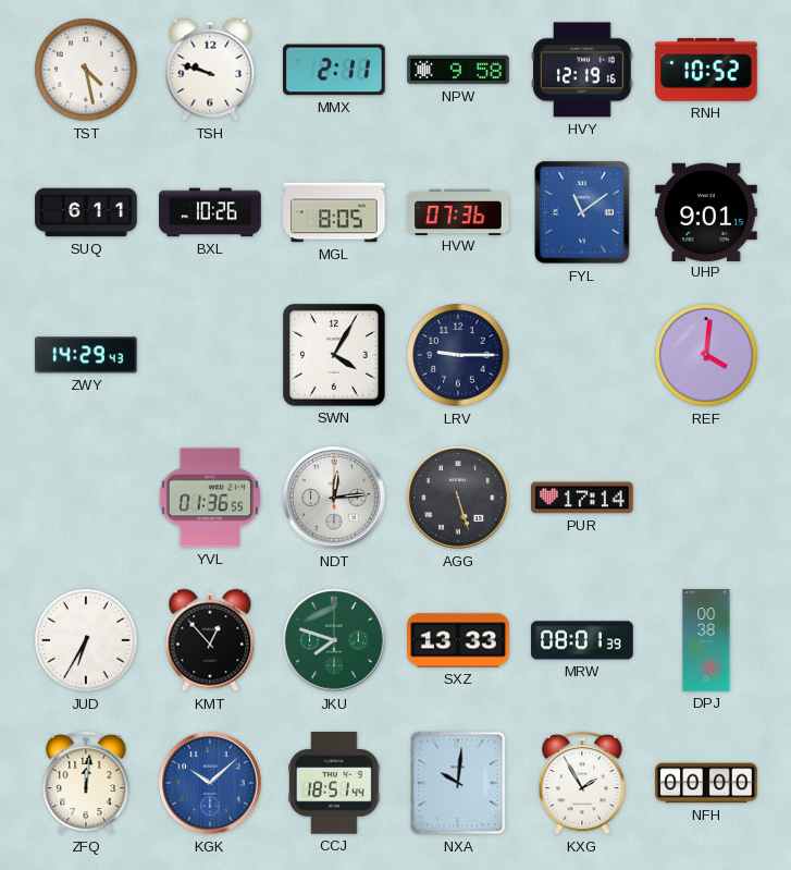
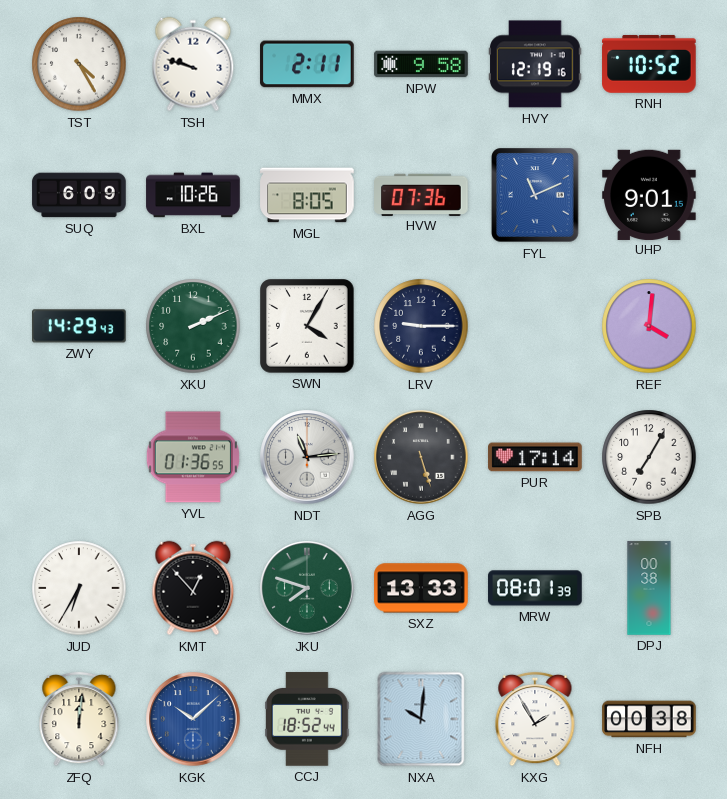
TST: 4:28 -> 4:25
SUQ: 6:11 -> 6:09
FYL: 11:09 -> 11:11
XKU: none -> 2:11
NDT: 12:14 -> 11:14
SPB: none -> 7:05
CCJ: 18:51 -> 18:52
NFH: 00:00 -> 00:38
